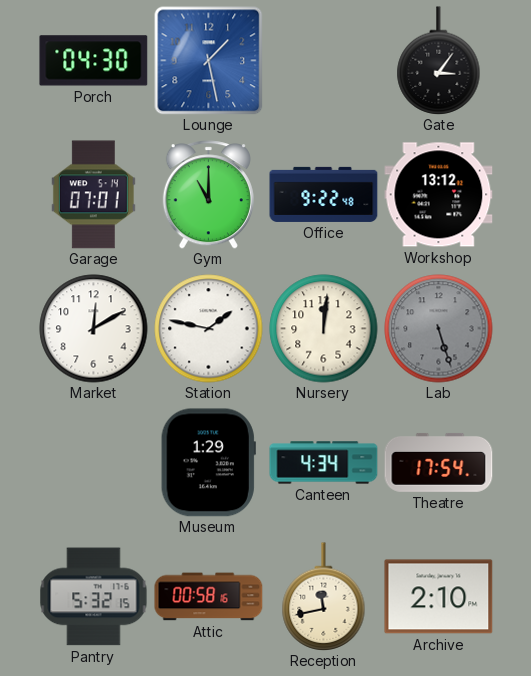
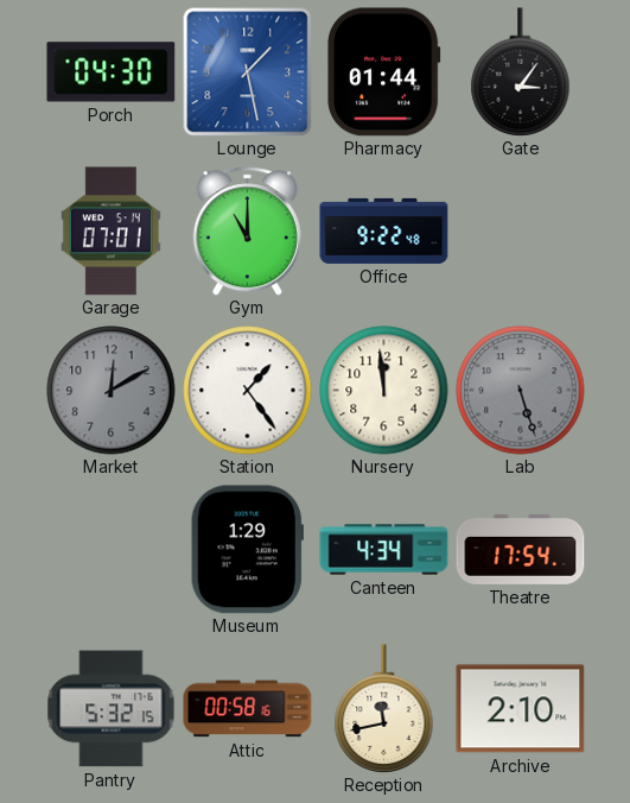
Pharmacy: none -> 01:44
Workshop: 13:12 -> none
Market dial: white -> grey
Station: 1:47 -> 1:24
Nursery: 12:01 -> 11:59
